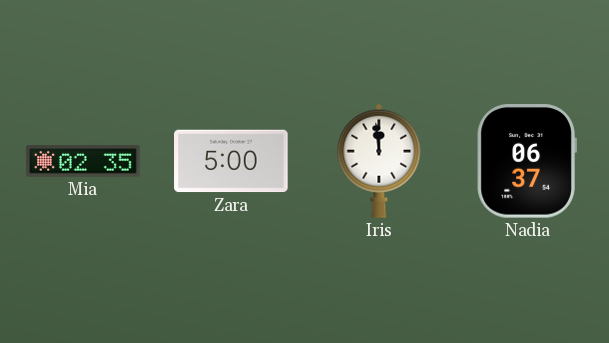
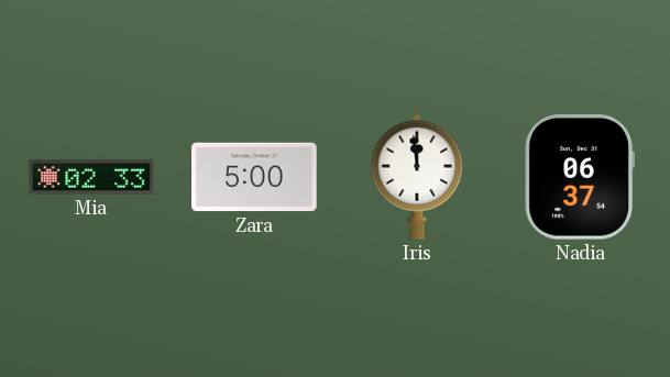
Mia: 02:35 -> 02:33
